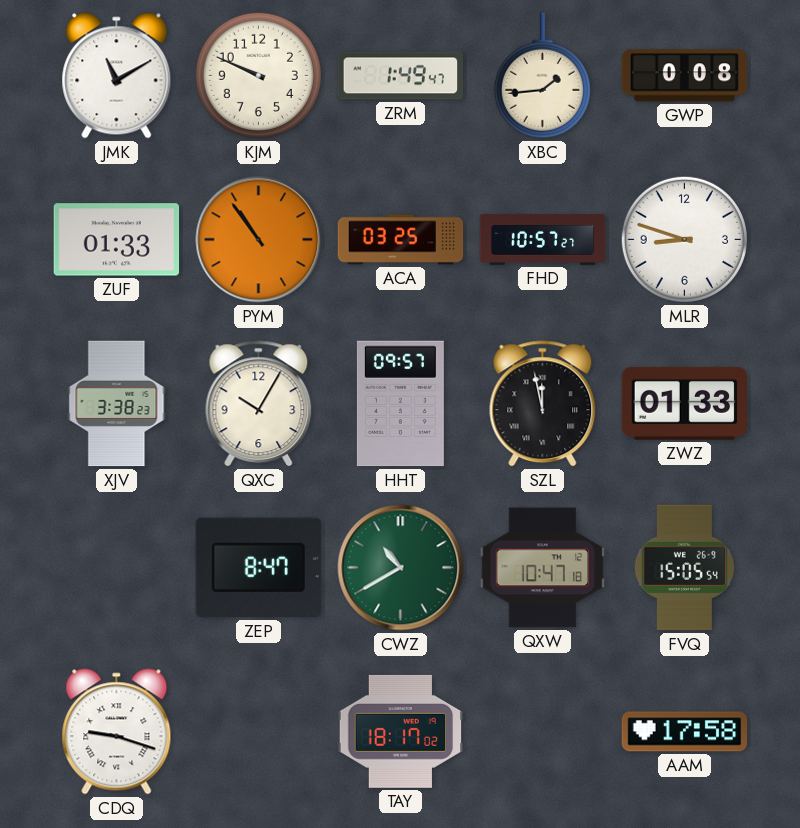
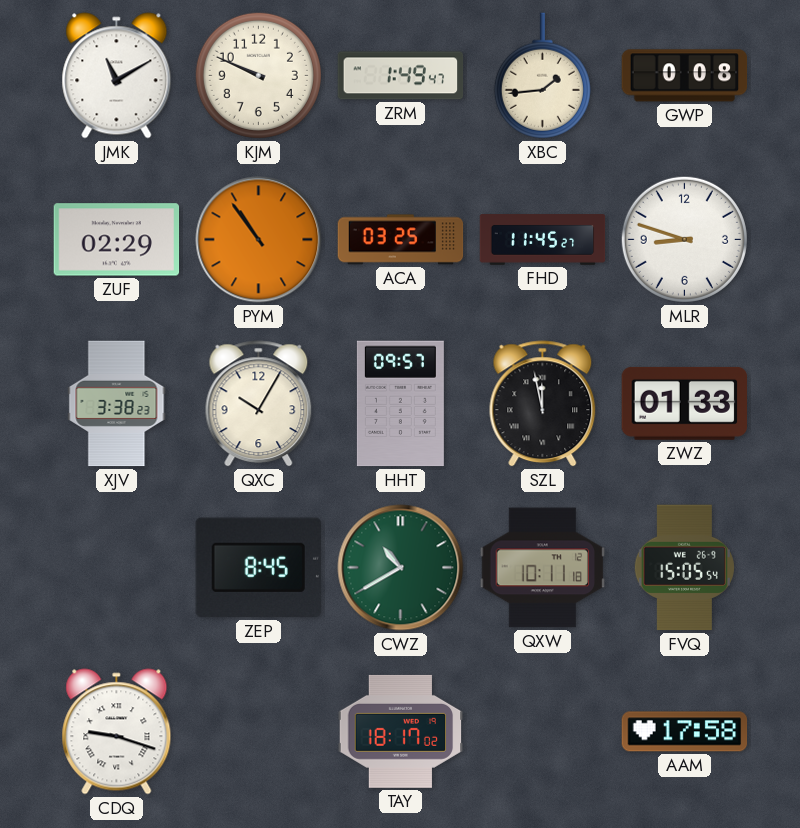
ZUF: 01:33 -> 02:29
FHD: 10:57 -> 11:45
ZEP: 8:47 -> 8:45
QXW: 10:47 -> 10:11
